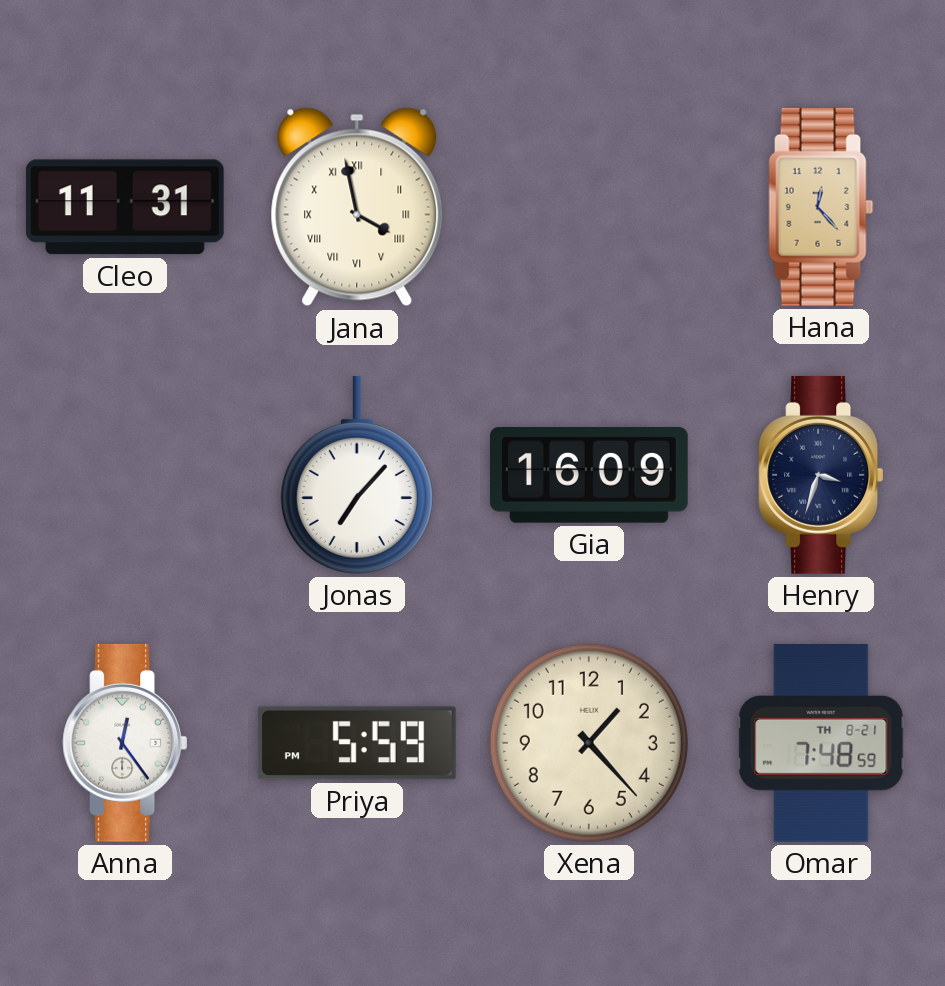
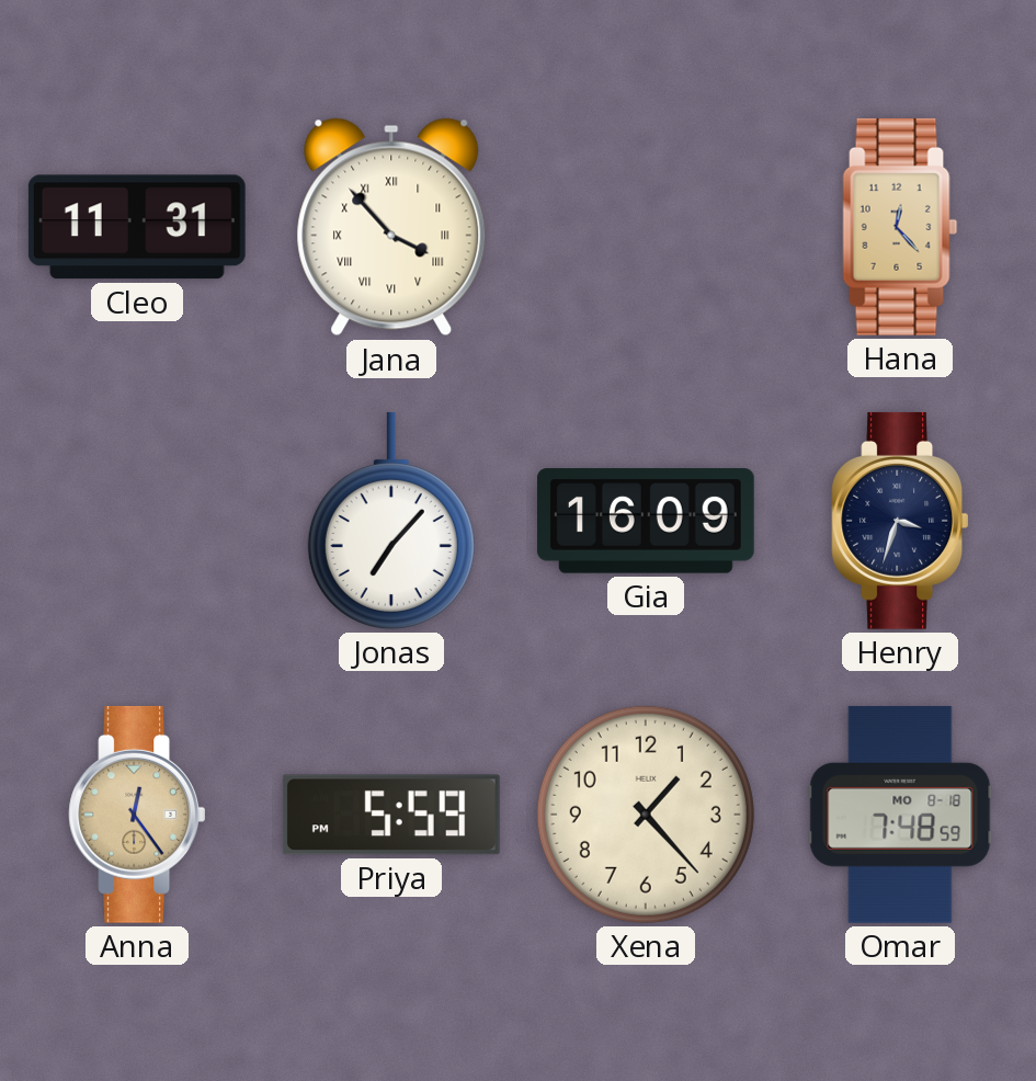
Jana: 3:58 -> 3:53
Anna dial: white -> champagne
Omar date: TH 8-21 -> MO 8-18
